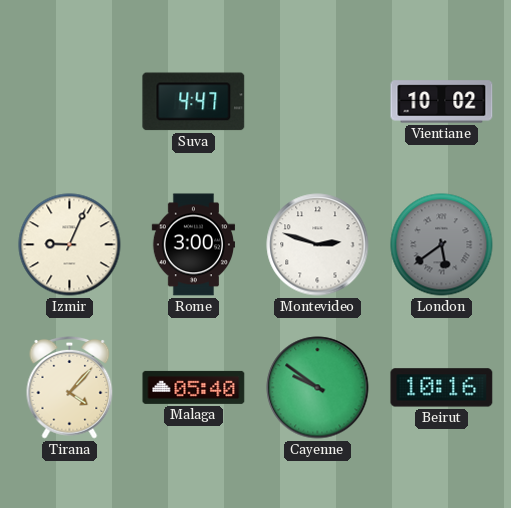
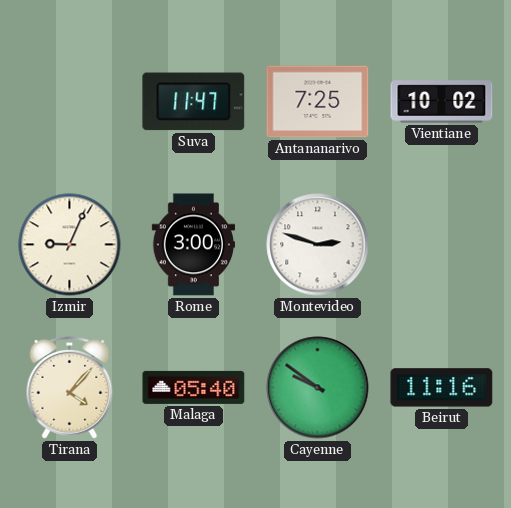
Suva: 4:47 -> 11:47
Antananarivo: none -> 7:25
London: 5:39 -> none
Beirut: 10:16 -> 11:16
